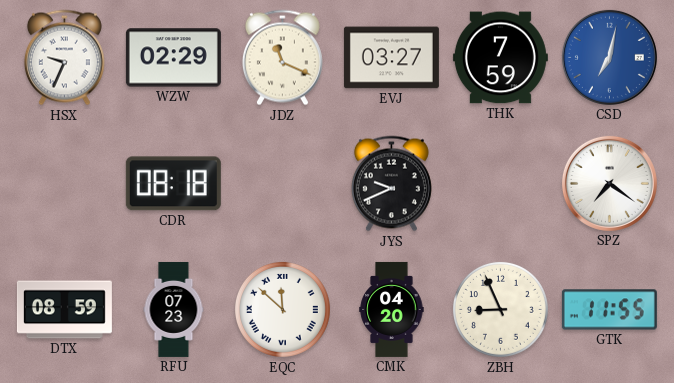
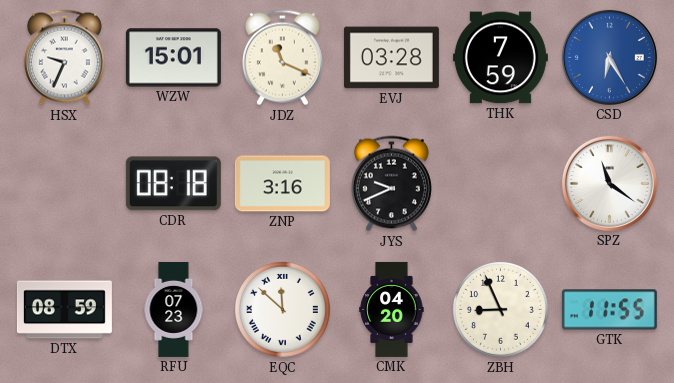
WZW: 02:29 -> 15:01
EVJ: 03:27 -> 03:28
CSD: 7:02 -> 6:25
ZNP: none -> 3:16
SPZ: 7:21 -> 11:21
